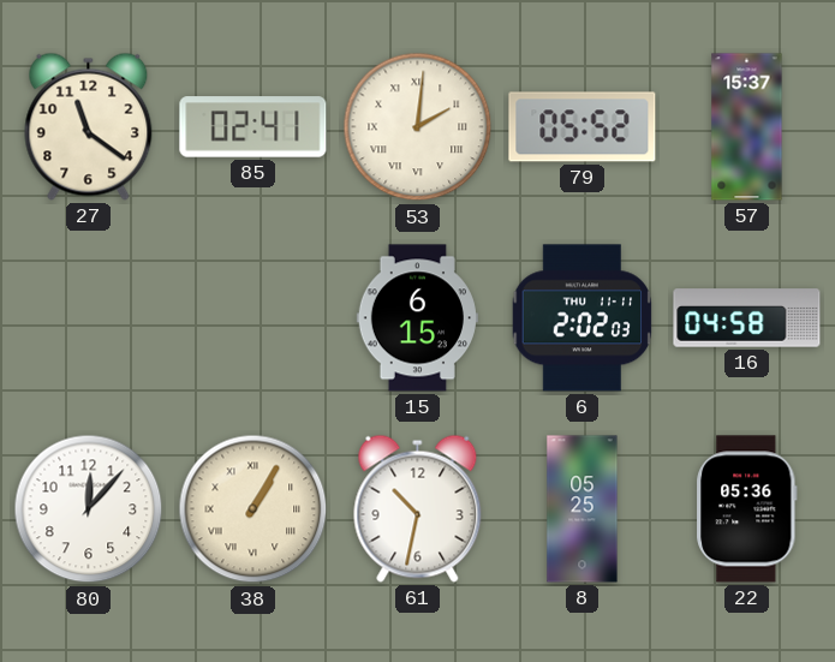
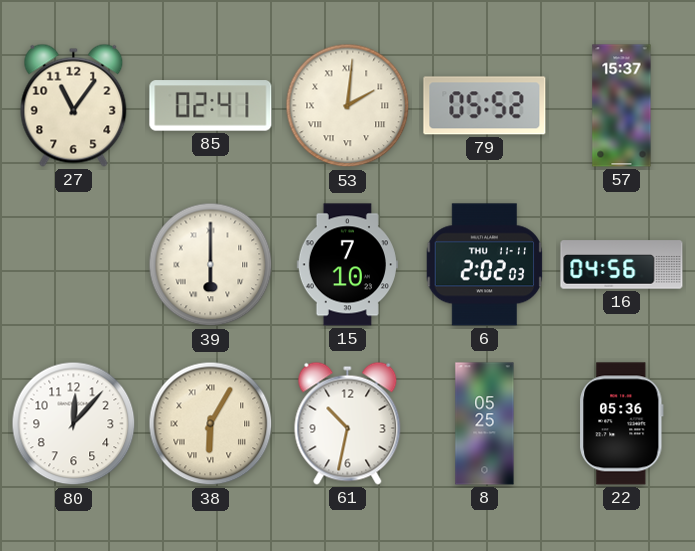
27: 11:21 -> 11:06
39: none -> 6:00
15: 6:15 -> 7:10
16: 04:58 -> 04:56
38: 1:05 -> 6:05
